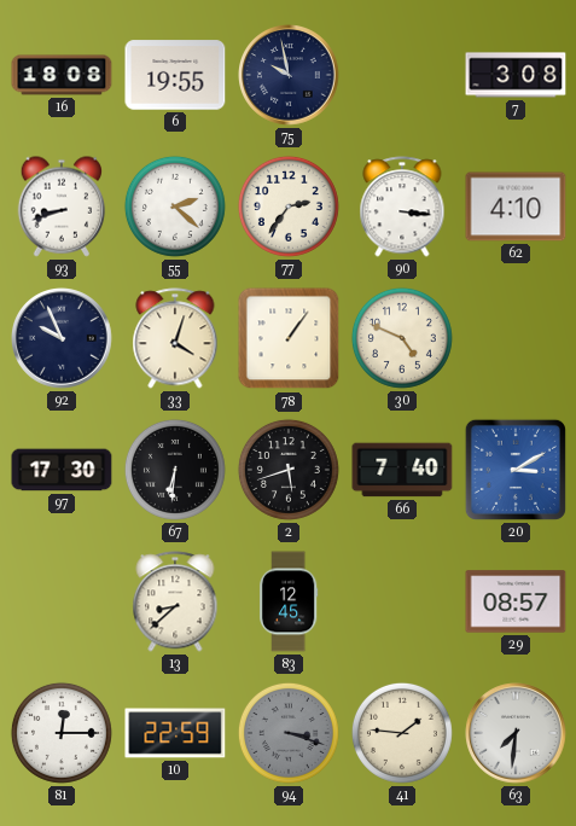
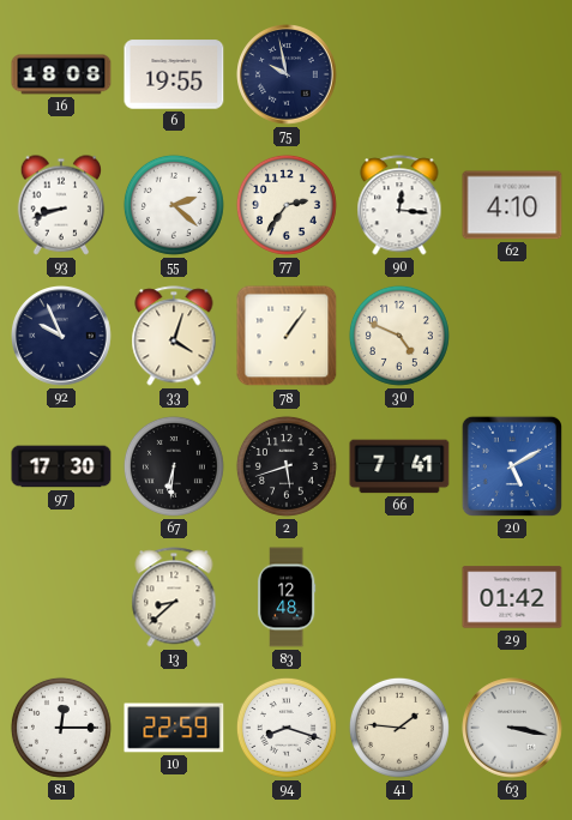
7: 3:08 -> none
90: 3:16 -> 12:16
66: 7:40 -> 7:41
20: 3:10 -> 5:10
83: 12:45 -> 12:48
29: 08:57 -> 01:42
94: 3:18 -> 8:18
94 dial: grey -> white
63: 7:31 -> 3:17
